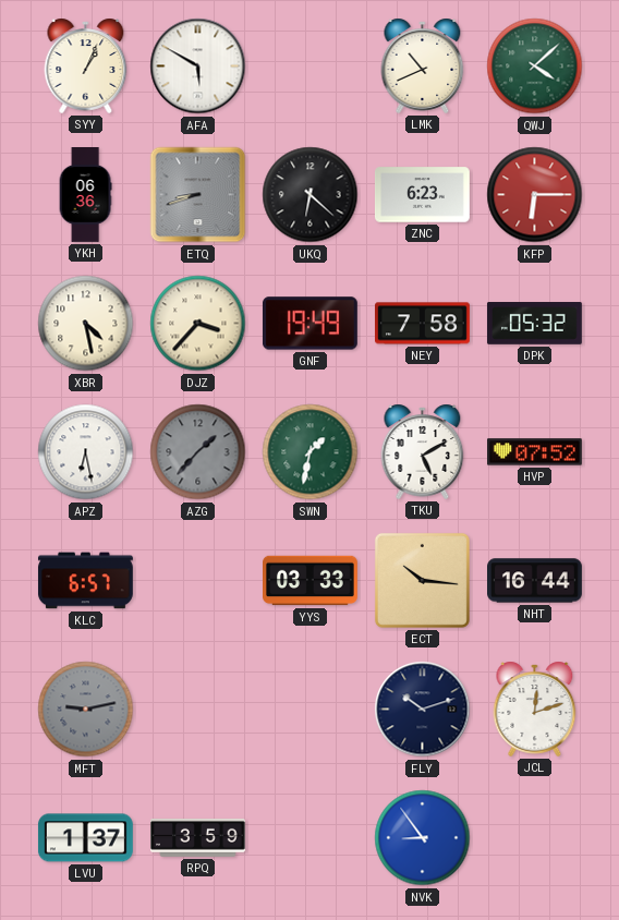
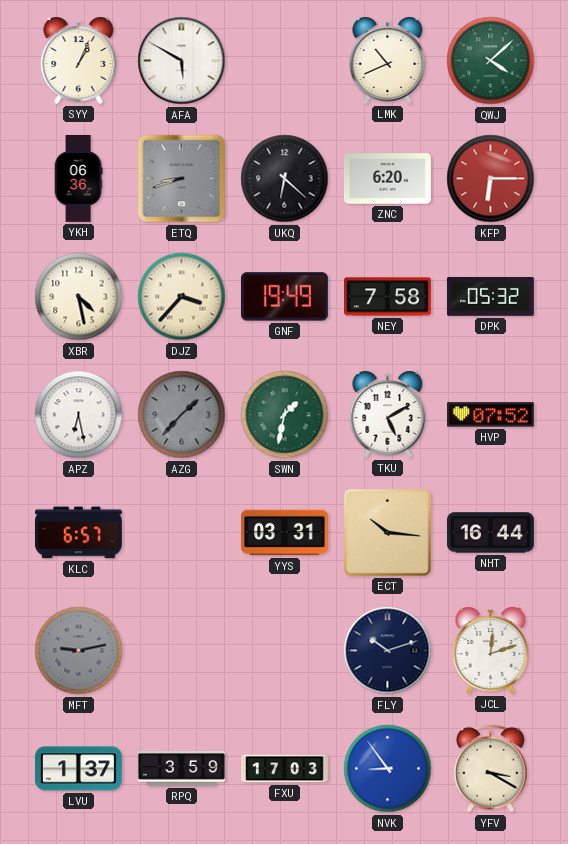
ZNC: 6:23 -> 6:20
YYS: 03:33 -> 03:31
FXU: none -> 17:03
YFV: none -> 3:20
